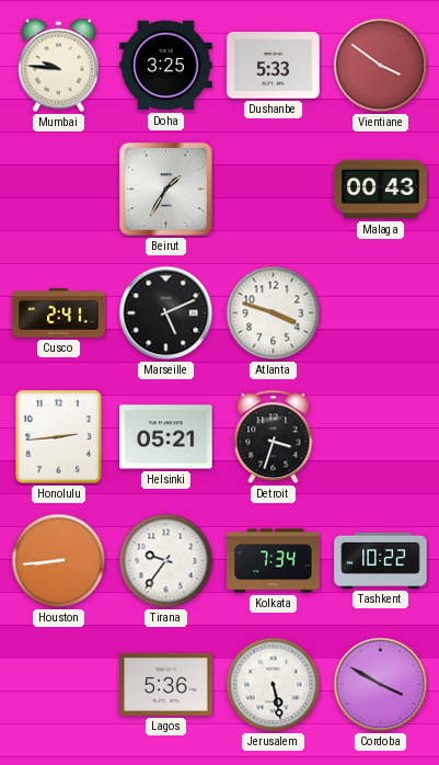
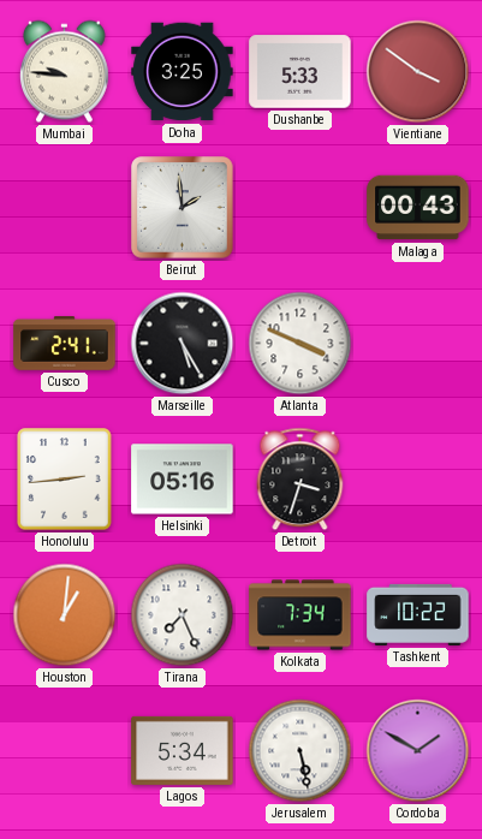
Beirut: 1:35 -> 1:59
Marseille: 5:11 -> 5:25
Atlanta: 3:48 -> 3:49
Helsinki: 05:21 -> 05:16
Houston: 8:44 -> 1:01
Tirana: 9:36 -> 7:26
Lagos: 5:36 -> 5:34
Cordoba: 3:50 -> 1:50
